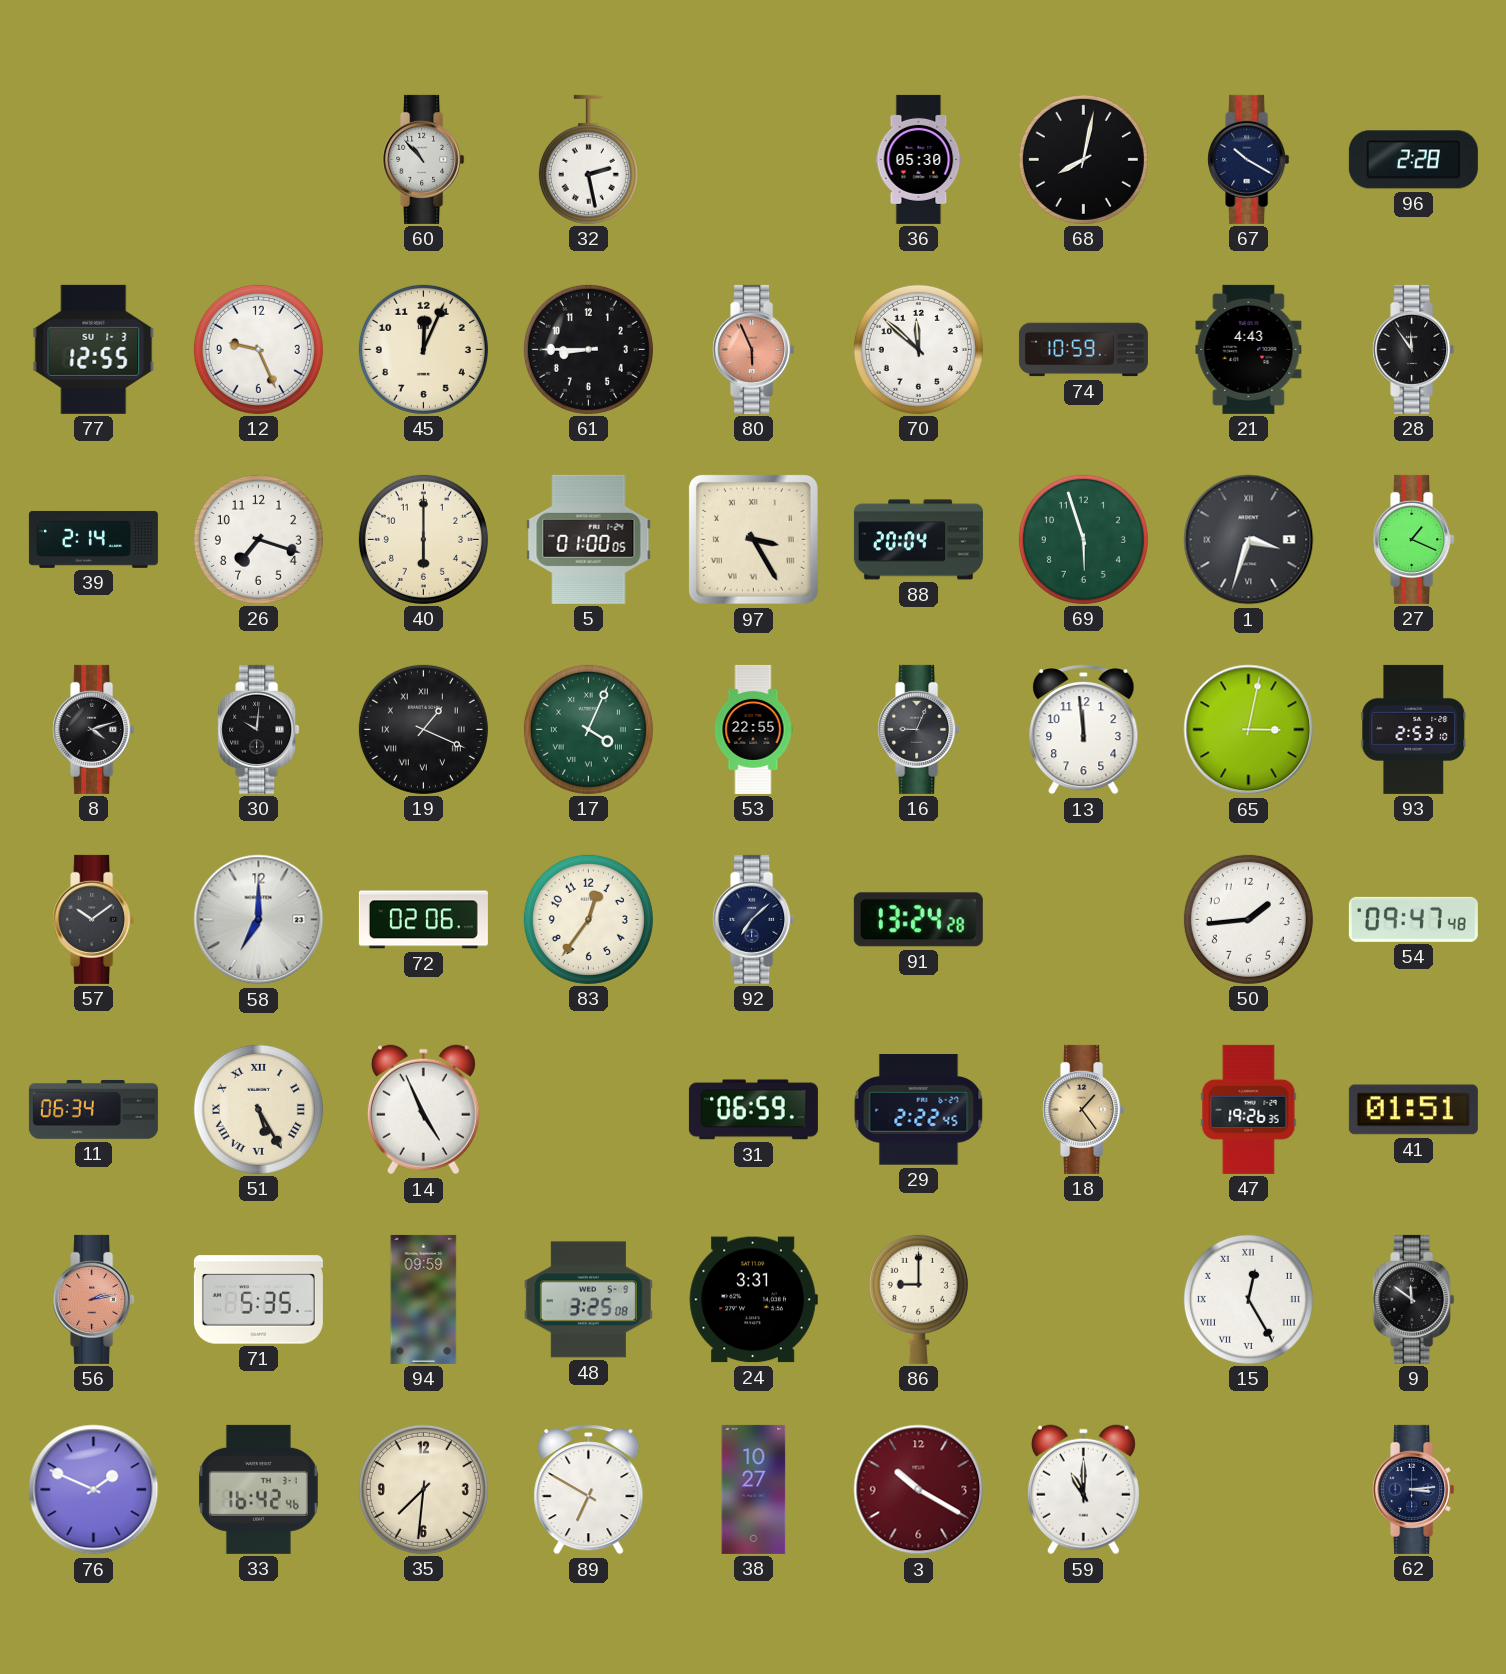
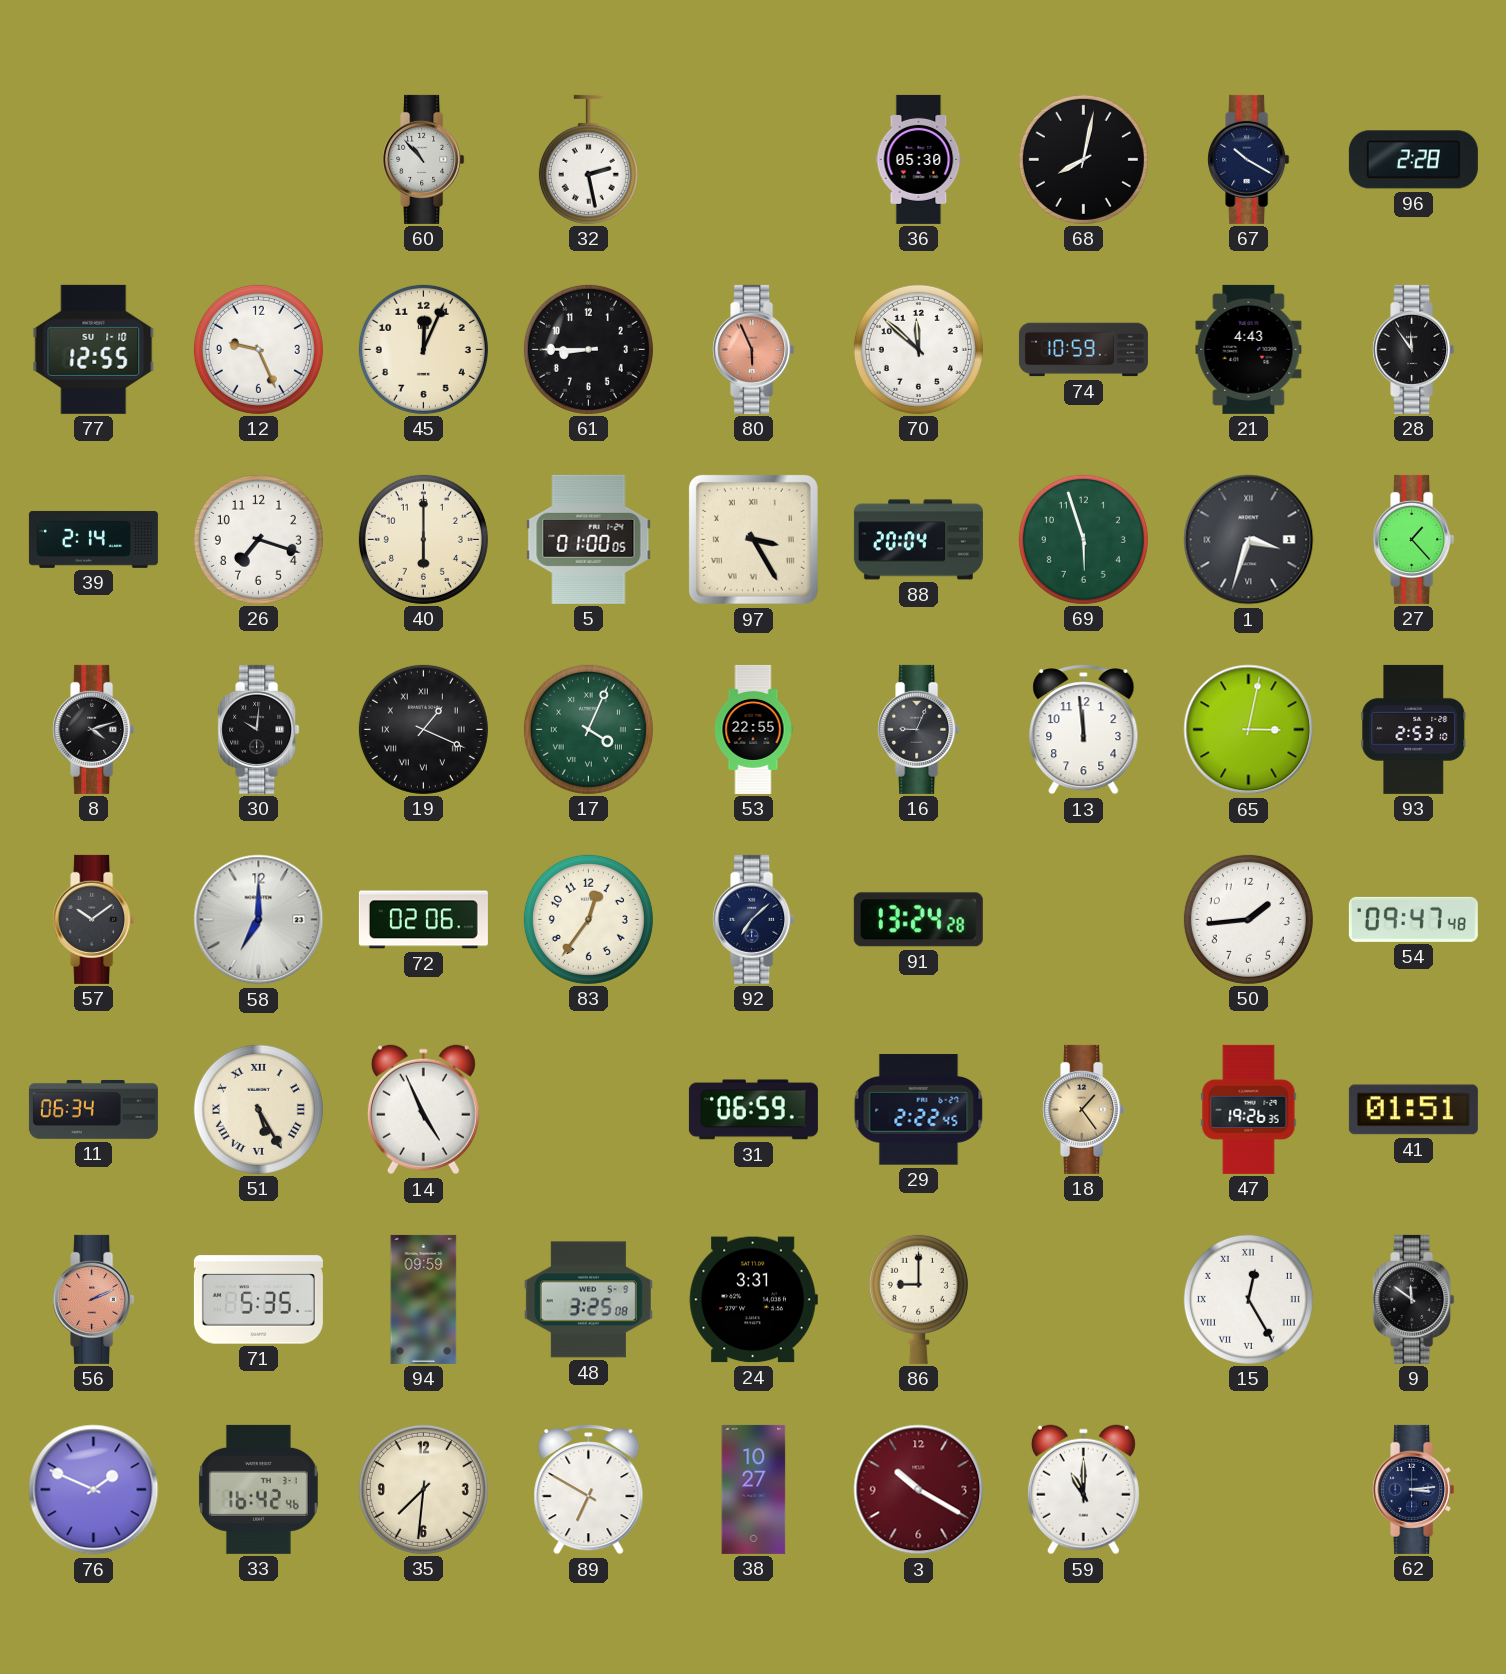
77 date: SU 1-3 -> SU 1-10
27: 1:19 -> 1:23
56: 2:13 -> 2:11
